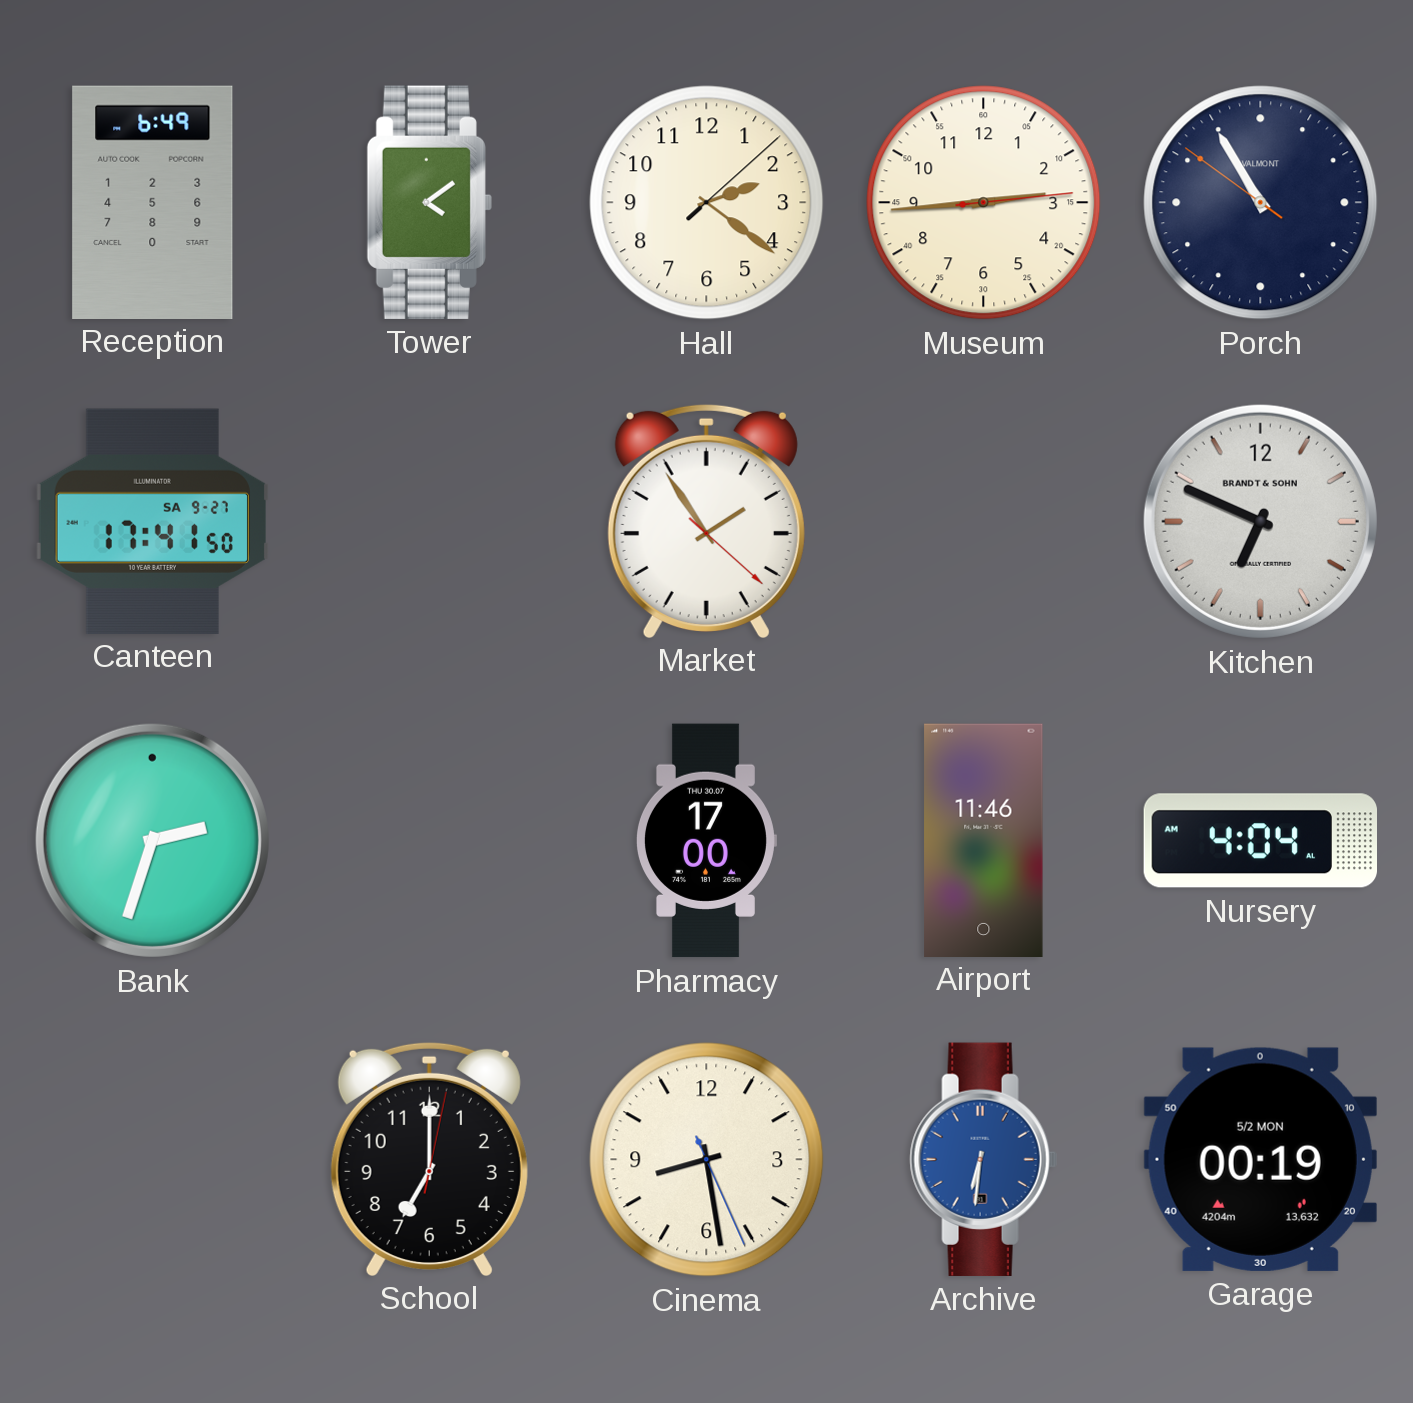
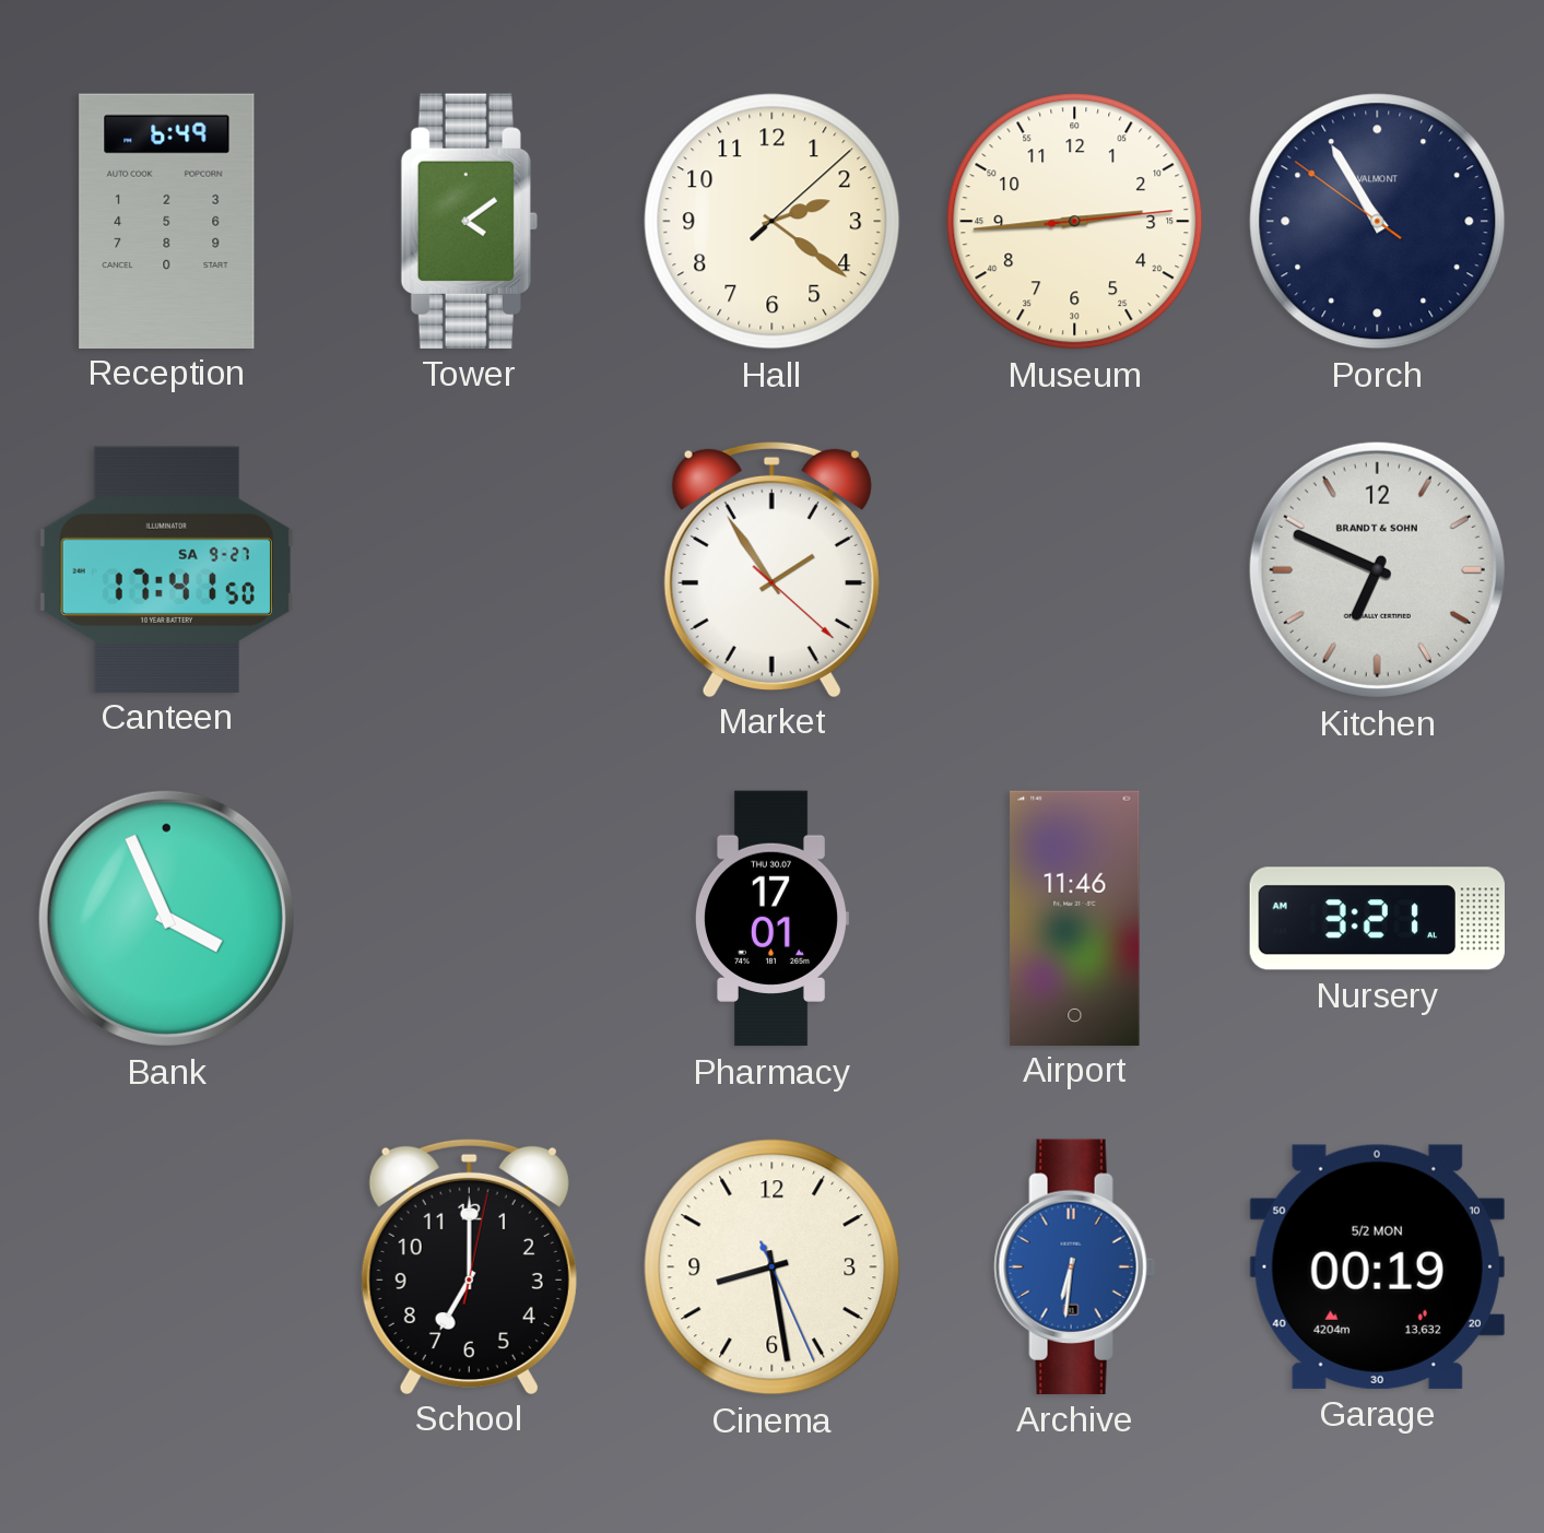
Bank: 2:33 -> 3:56
Pharmacy: 17:00 -> 17:01
Nursery: 4:04 -> 3:21
